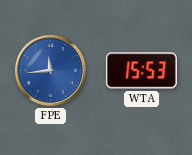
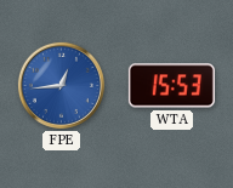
FPE: 11:44 -> 12:44
